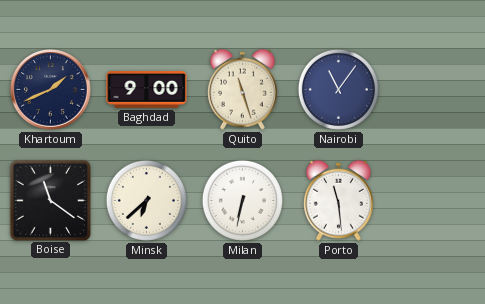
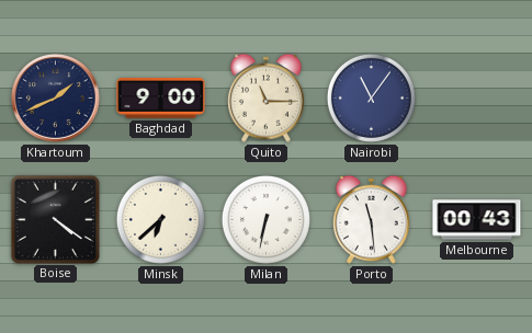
Quito: 11:27 -> 11:15
Boise: 11:21 -> 4:21
Melbourne: none -> 00:43
